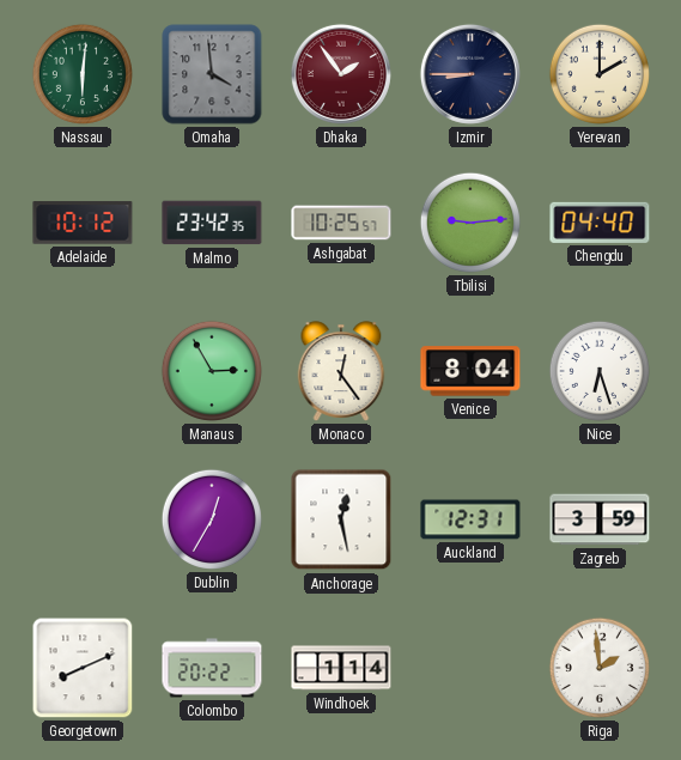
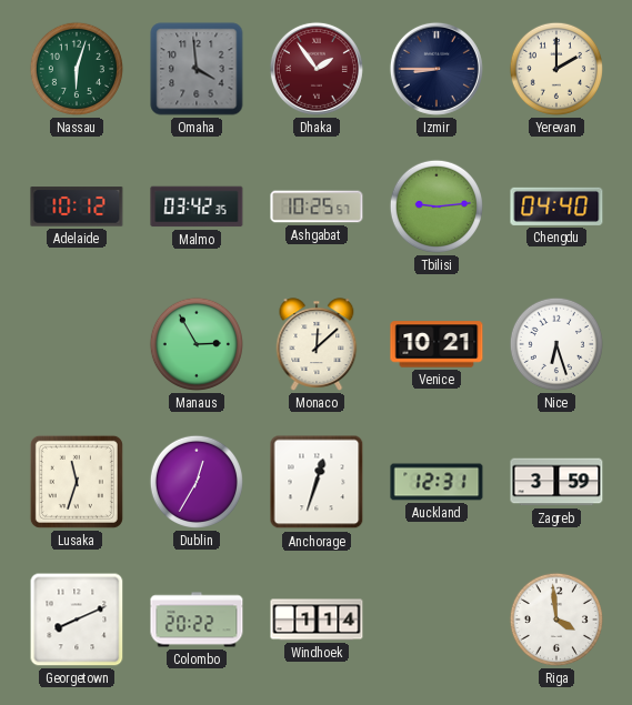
Nassau: 6:01 -> 6:03
Malmo: 23:42 -> 03:42
Monaco: 12:24 -> 12:08
Venice: 8:04 -> 10:21
Lusaka: none -> 11:33
Anchorage: 12:28 -> 12:33
Riga: 1:59 -> 3:59
